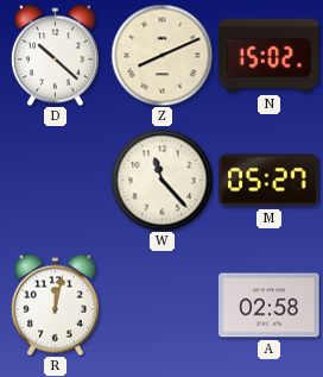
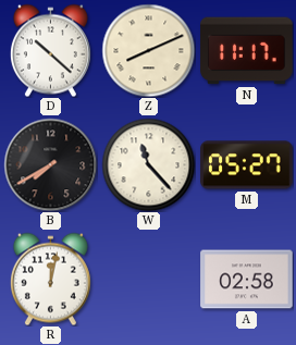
N: 15:02 -> 11:17
B: none -> 7:40
